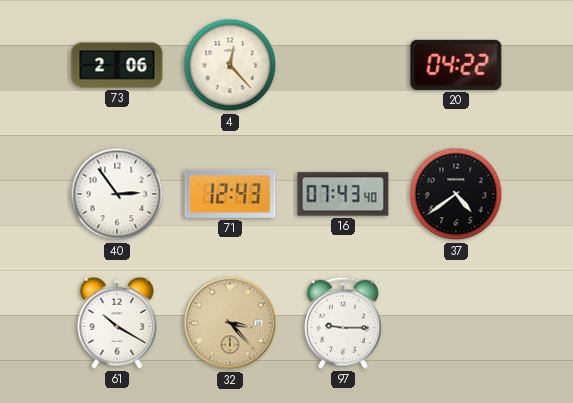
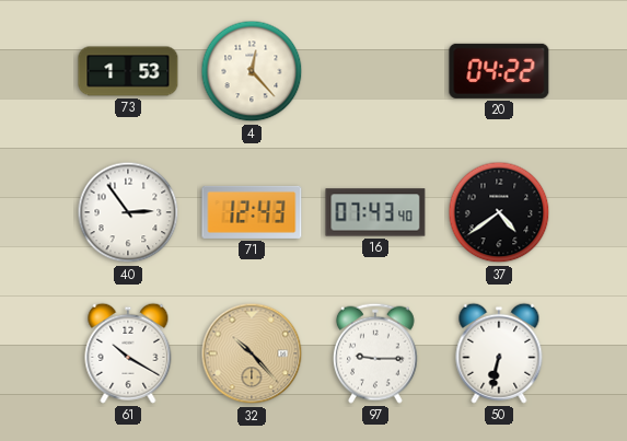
73: 2:06 -> 1:53
32: 3:23 -> 10:23
50: none -> 6:32
